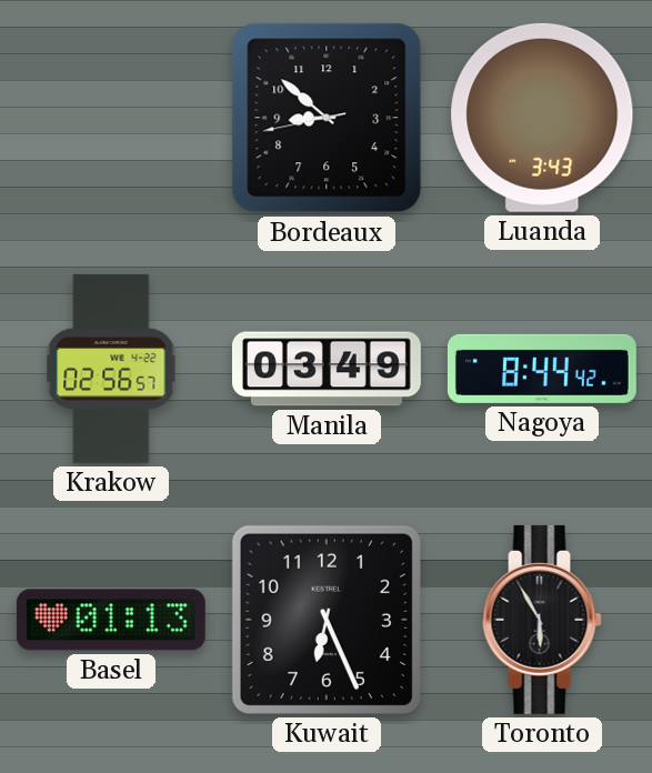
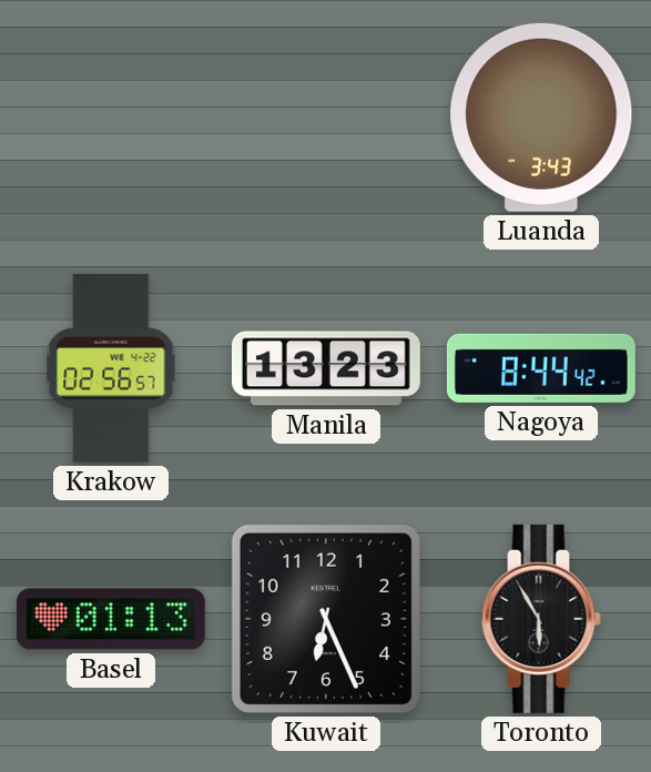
Bordeaux: 8:51 -> none
Manila: 03:49 -> 13:23
